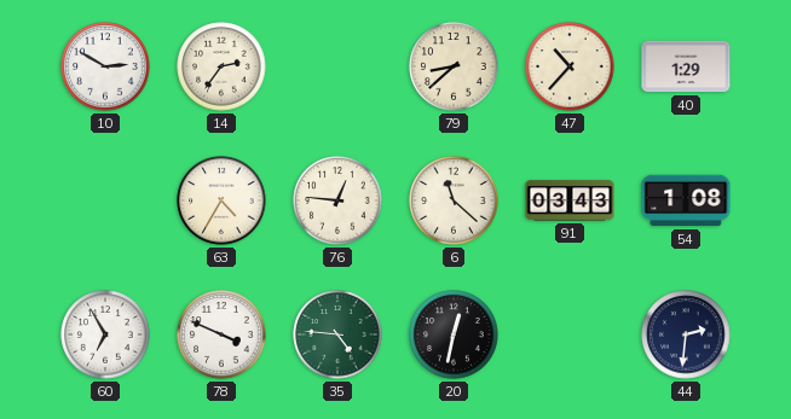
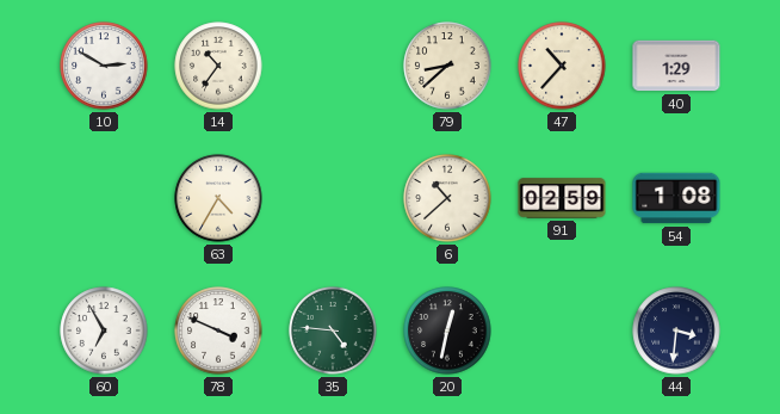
14: 2:36 -> 10:36
76: 12:46 -> none
6: 11:22 -> 10:38
91: 03:43 -> 02:59
44: 2:31 -> 3:31
